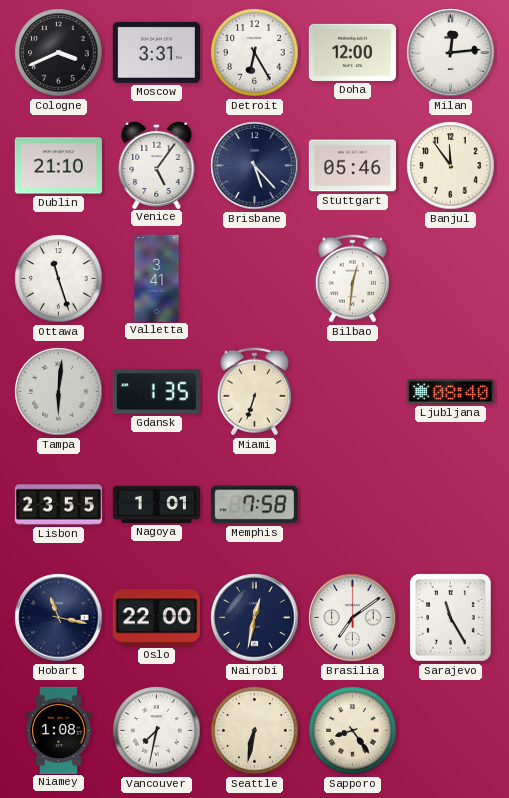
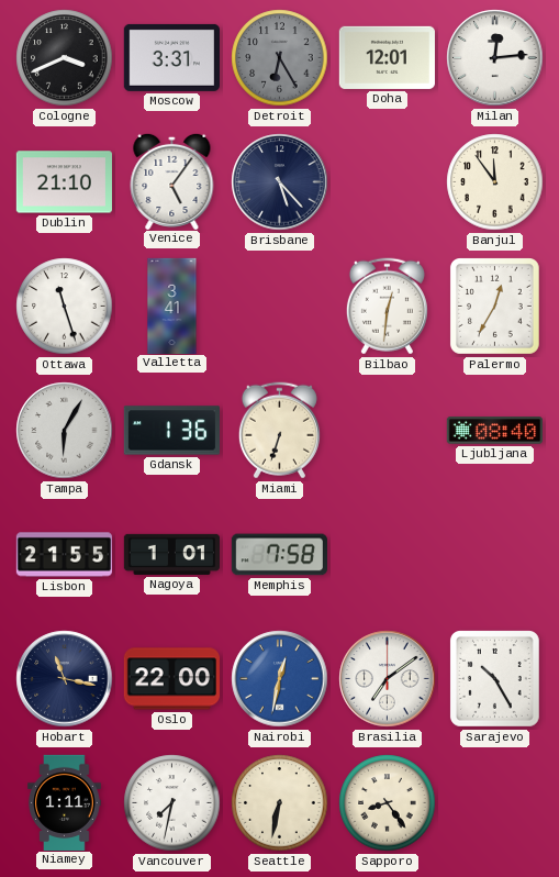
Detroit dial: white -> grey
Doha: 12:00 -> 12:01
Stuttgart: 05:46 -> none
Palermo: none -> 12:35
Tampa: 6:01 -> 6:05
Gdansk: 1:35 -> 1:36
Lisbon: 23:55 -> 21:55
Nairobi dial: navy -> blue
Sarajevo: 11:25 -> 10:25
Niamey: 1:08 -> 1:11
